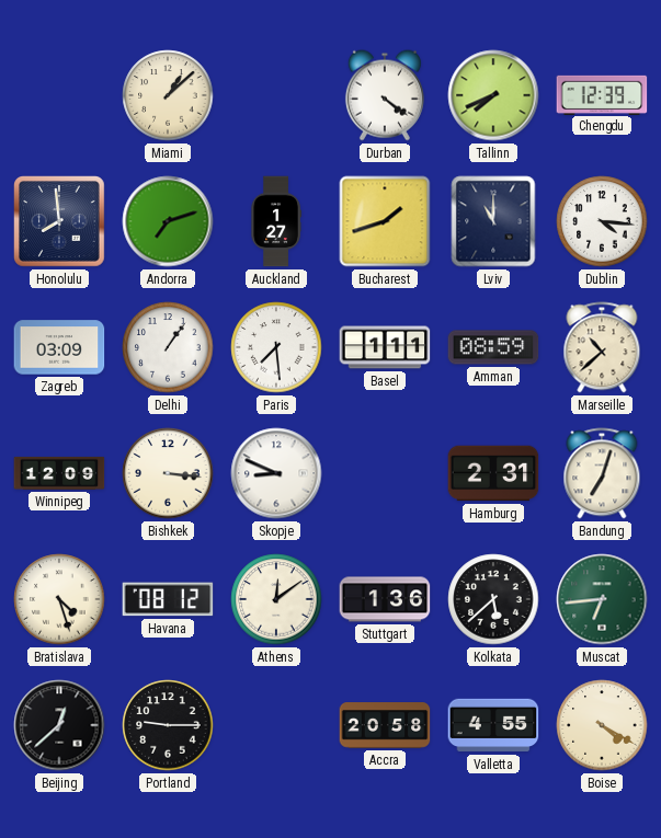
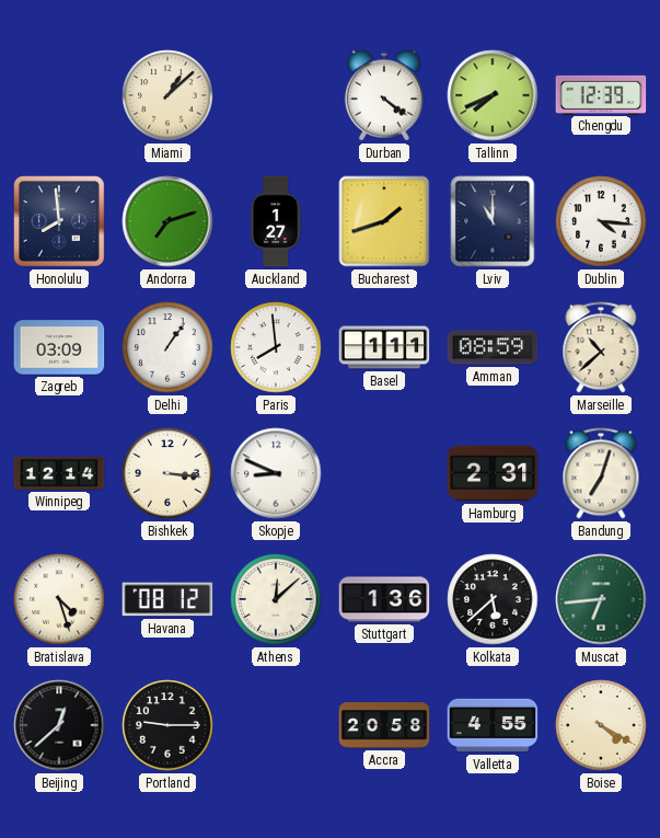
Paris: 7:29 -> 7:59
Winnipeg: 12:09 -> 12:14
Athens: 12:09 -> 12:08
